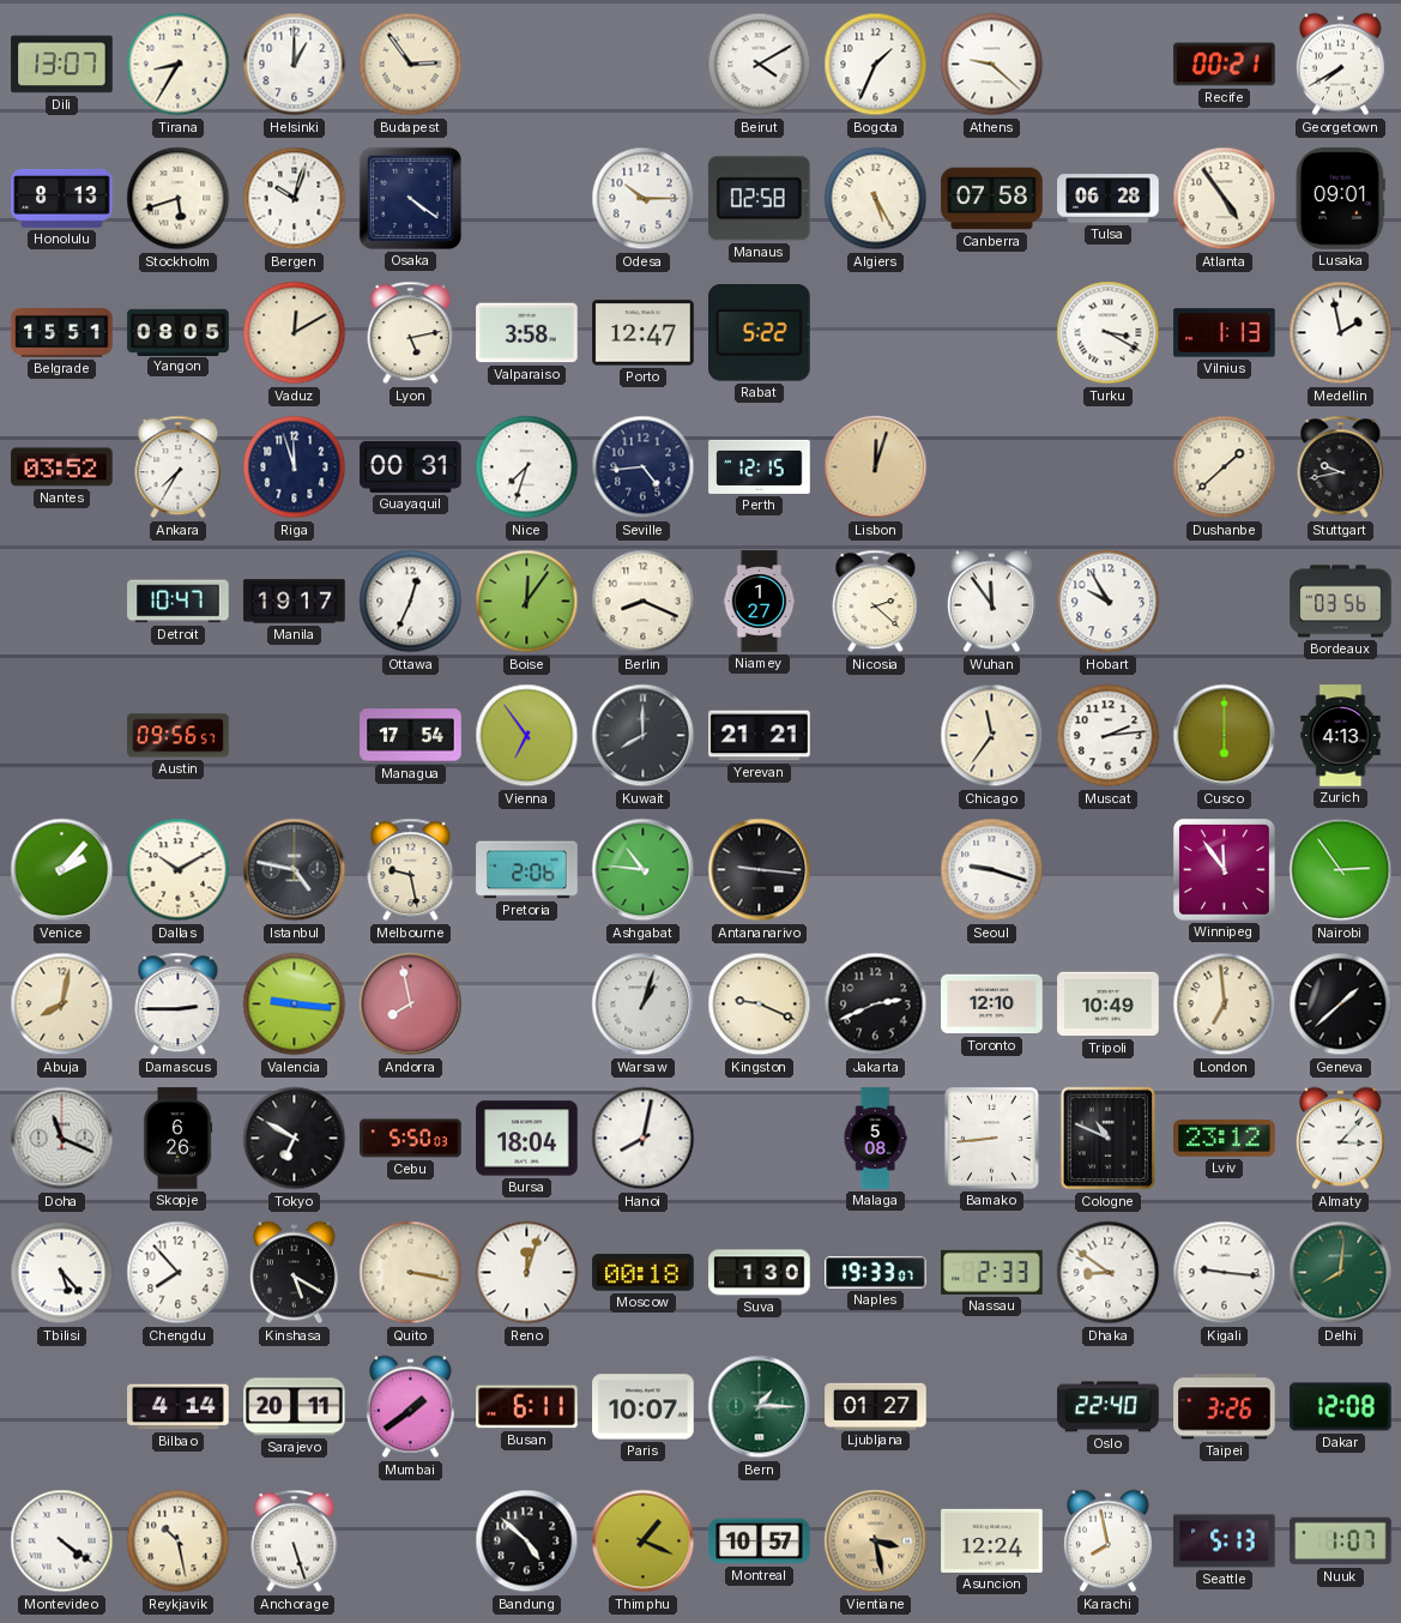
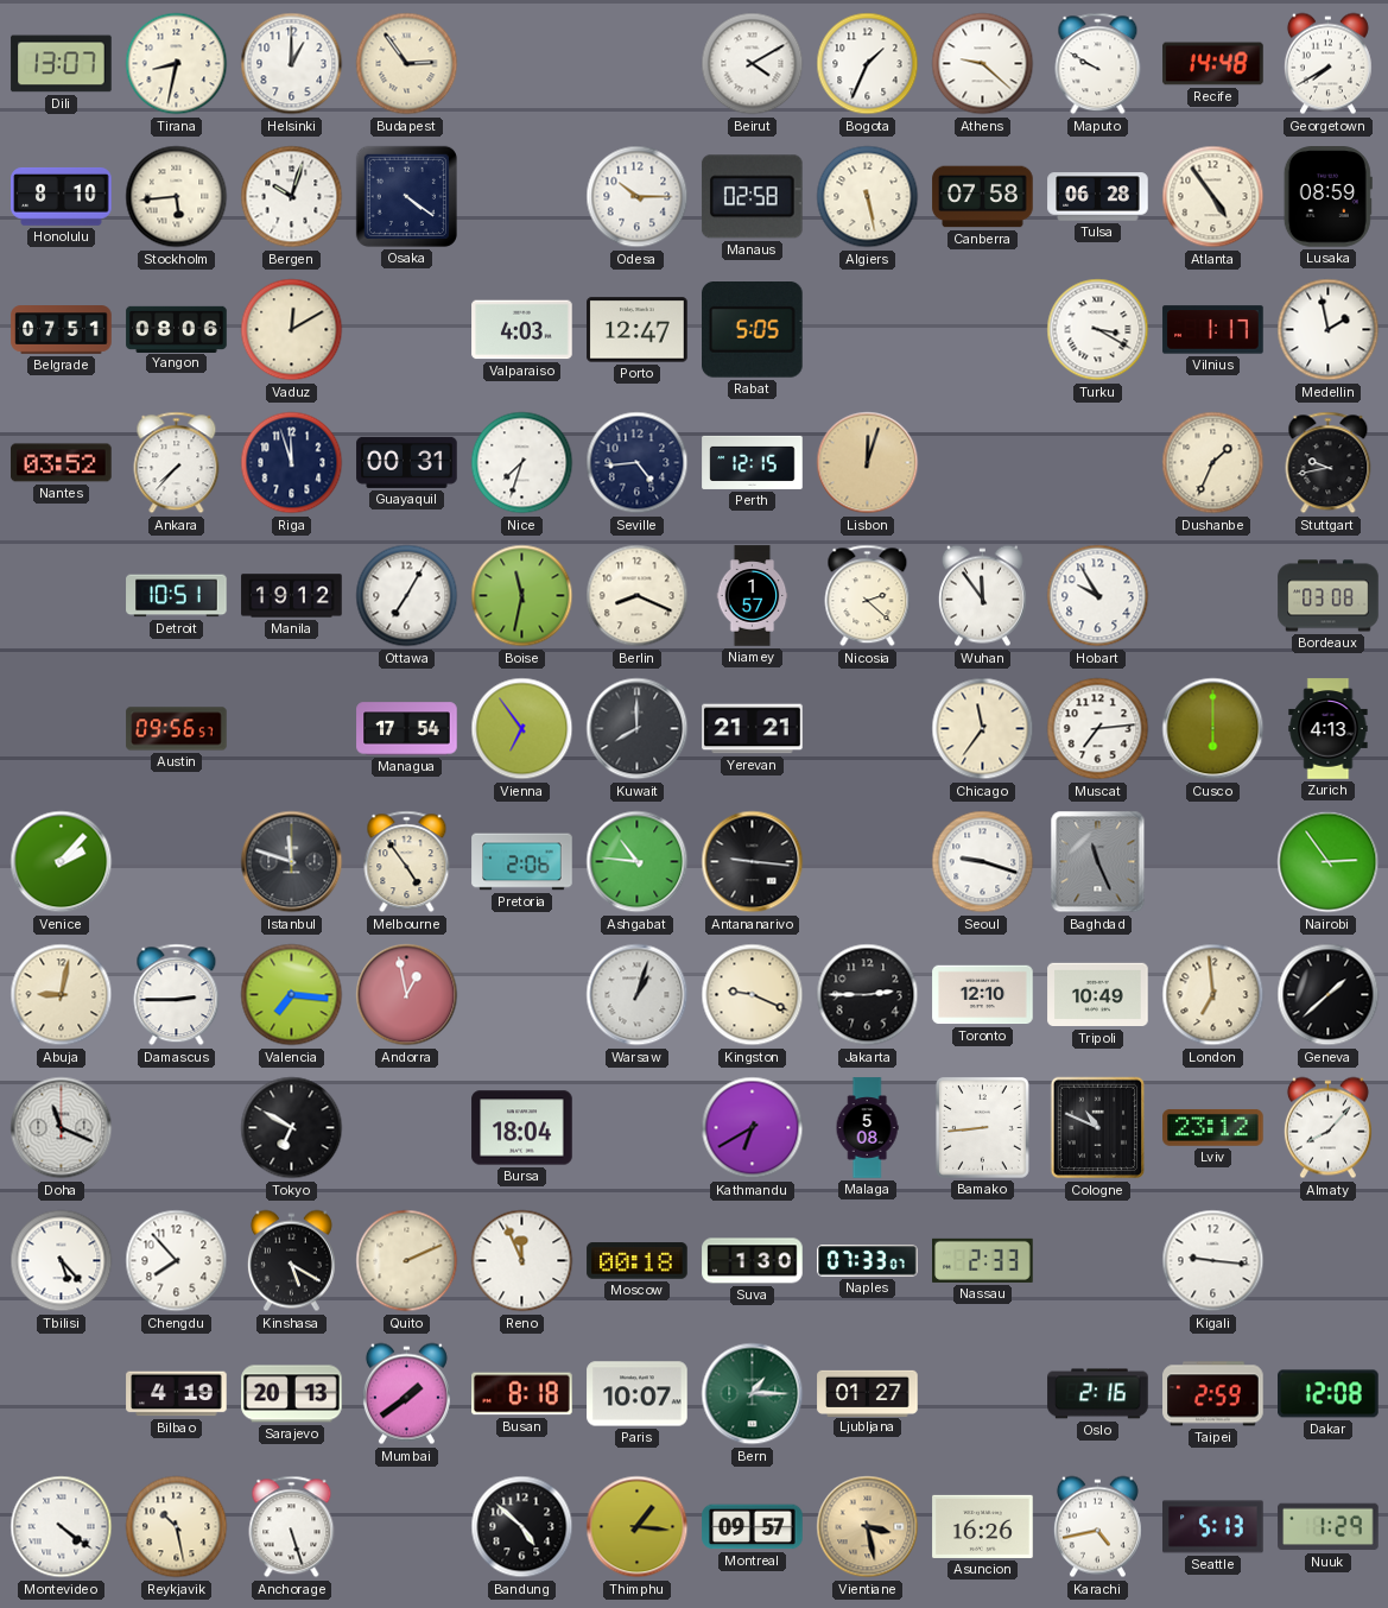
Tirana: 8:35 -> 8:32
Maputo: none -> 9:50
Recife: 00:21 -> 14:48
Honolulu: 8:13 -> 8:10
Stockholm: 5:42 -> 5:44
Algiers: 5:25 -> 5:28
Lusaka: 09:01 -> 08:59
Belgrade: 15:51 -> 07:51
Yangon: 08:05 -> 08:06
Lyon: 5:13 -> none
Valparaiso: 3:58 -> 4:03
Rabat: 5:22 -> 5:05
Vilnius: 1:13 -> 1:17
Ankara: 7:35 -> 7:37
Dushanbe: 1:38 -> 1:34
Detroit: 10:47 -> 10:51
Manila: 19:17 -> 19:12
Ottawa: 12:34 -> 7:05
Boise: 12:06 -> 11:32
Niamey: 1:27 -> 1:57
Bordeaux: 03:56 -> 03:08
Muscat: 2:14 -> 7:14
Dallas: 10:10 -> none
Istanbul: 4:47 -> 11:48
Melbourne: 9:28 -> 4:54
Baghdad: none -> 11:26
Winnipeg: 11:54 -> none
Abuja: 8:02 -> 9:02
Valencia: 9:16 -> 7:16
Andorra: 7:58 -> 12:58
Jakarta: 2:41 -> 2:45
Skopje: 6:26 -> none
Cebu: 5:50 -> none
Hanoi: 8:02 -> none
Kathmandu: none -> 6:40
Almaty: 3:07 -> 8:07
Quito: 3:17 -> 2:11
Reno: 12:03 -> 11:56
Naples: 19:33 -> 07:33
Dhaka: 8:51 -> none
Delhi: 8:01 -> none
Bilbao: 4:14 -> 4:19
Sarajevo: 20:11 -> 20:13
Busan: 6:11 -> 8:18
Oslo: 22:40 -> 2:16
Taipei: 3:26 -> 2:59
Thimphu: 1:19 -> 1:16
Montreal: 10:57 -> 09:57
Asuncion: 12:24 -> 16:26
Karachi: 7:58 -> 4:43
Nuuk: 1:07 -> 1:29
